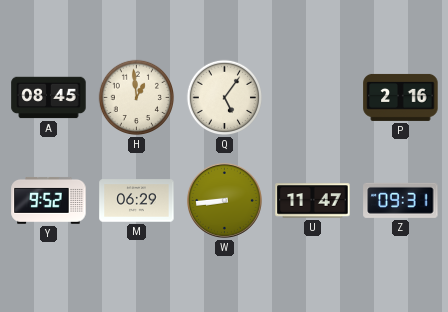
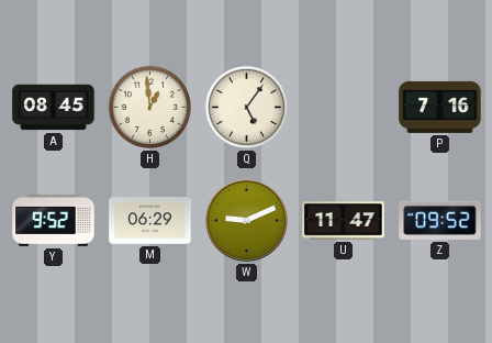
P: 2:16 -> 7:16
W: 8:44 -> 9:11
Z: 09:31 -> 09:52
